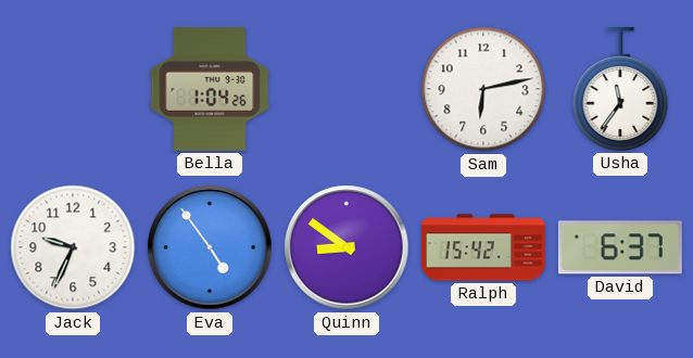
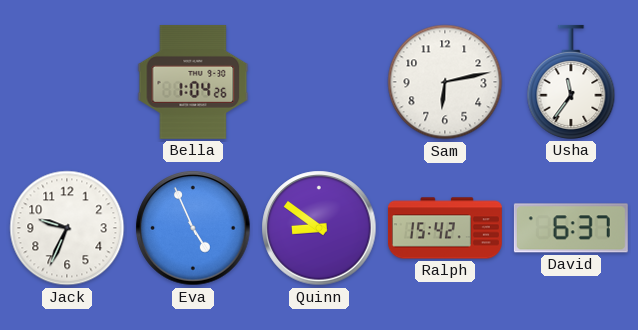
Eva: 4:54 -> 4:56
